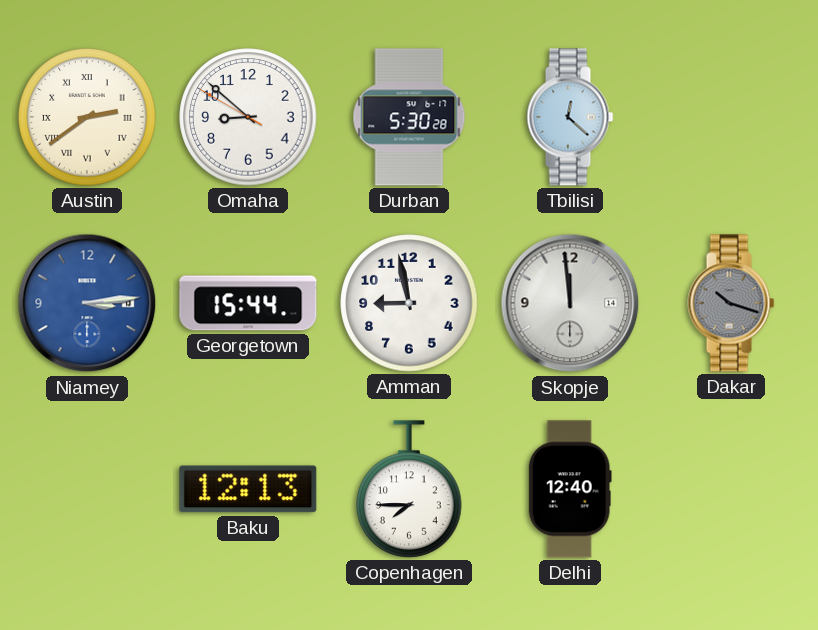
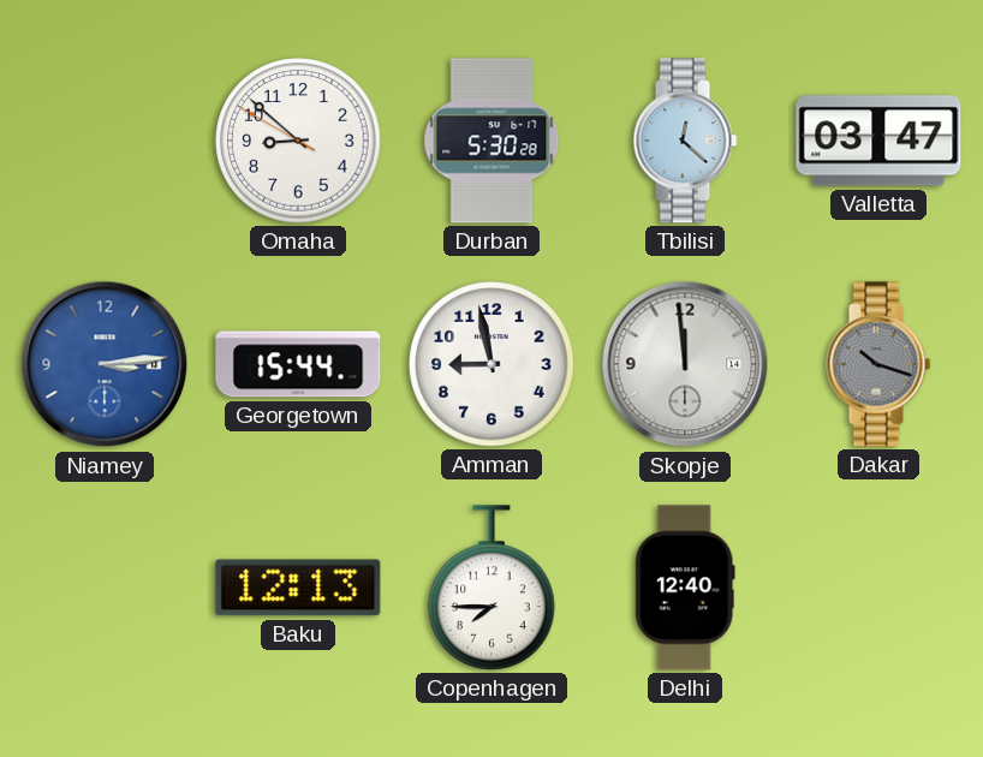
Austin: 2:39 -> none
Valletta: none -> 03:47
